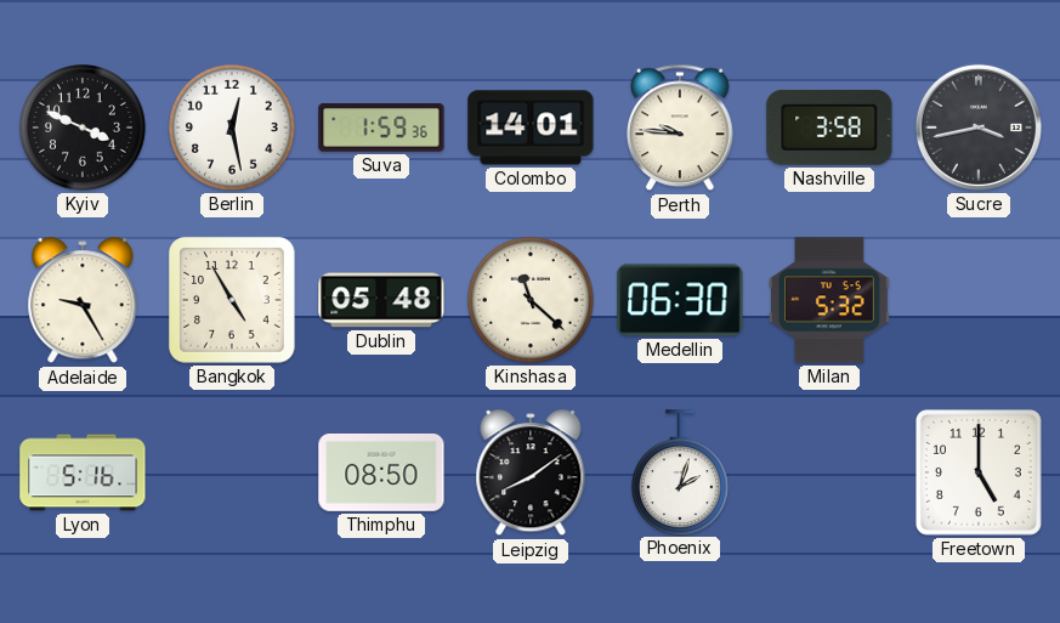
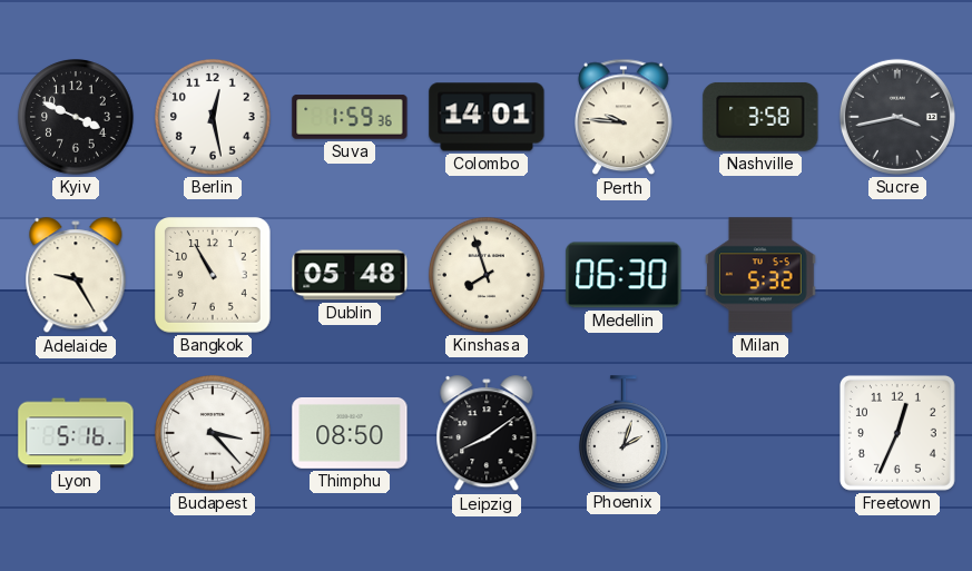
Bangkok: 4:55 -> 10:55
Kinshasa: 11:22 -> 7:57
Budapest: none -> 3:23
Freetown: 5:00 -> 12:34
